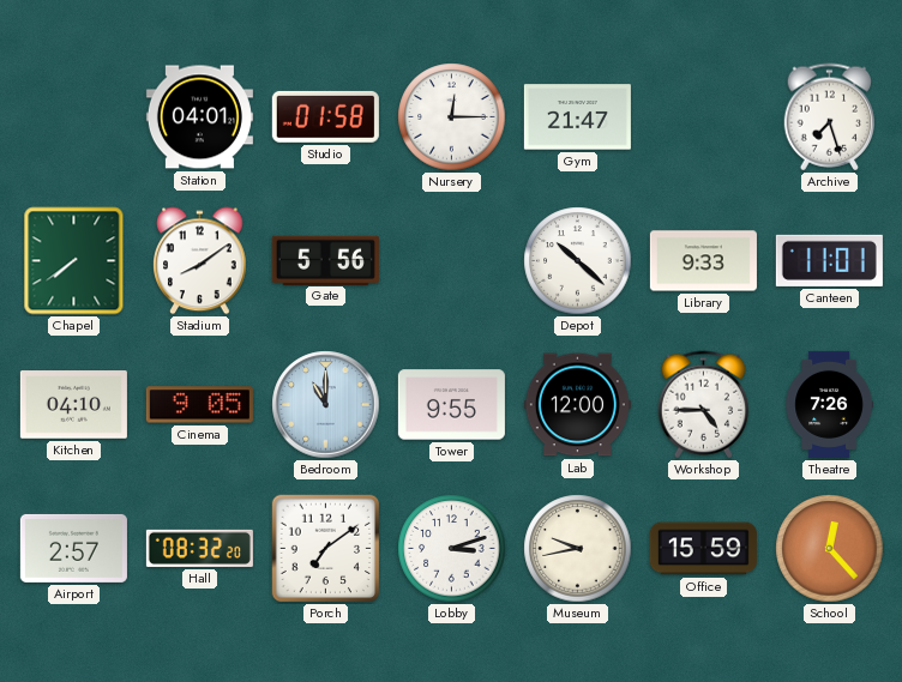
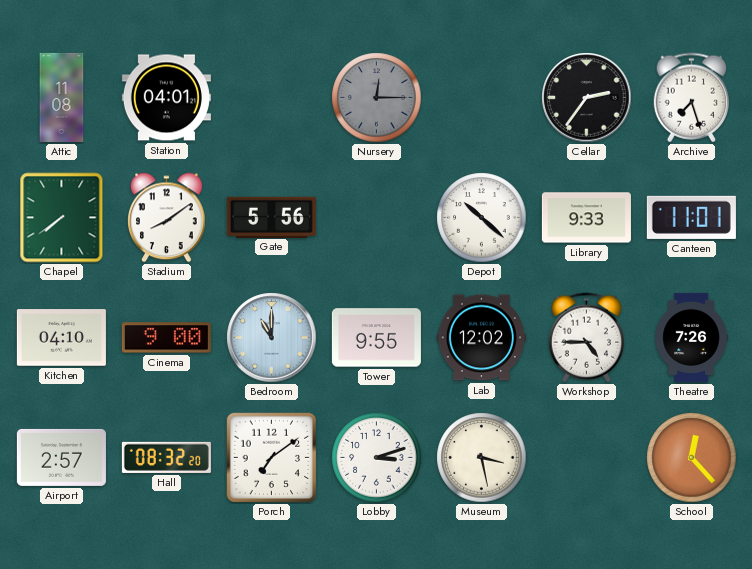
Attic: none -> 11:08
Studio: 01:58 -> none
Nursery dial: white -> grey
Gym: 21:47 -> none
Cellar: none -> 2:36
Cinema: 9:05 -> 9:00
Lab: 12:00 -> 12:02
Museum: 9:43 -> 3:28
Office: 15:59 -> none
